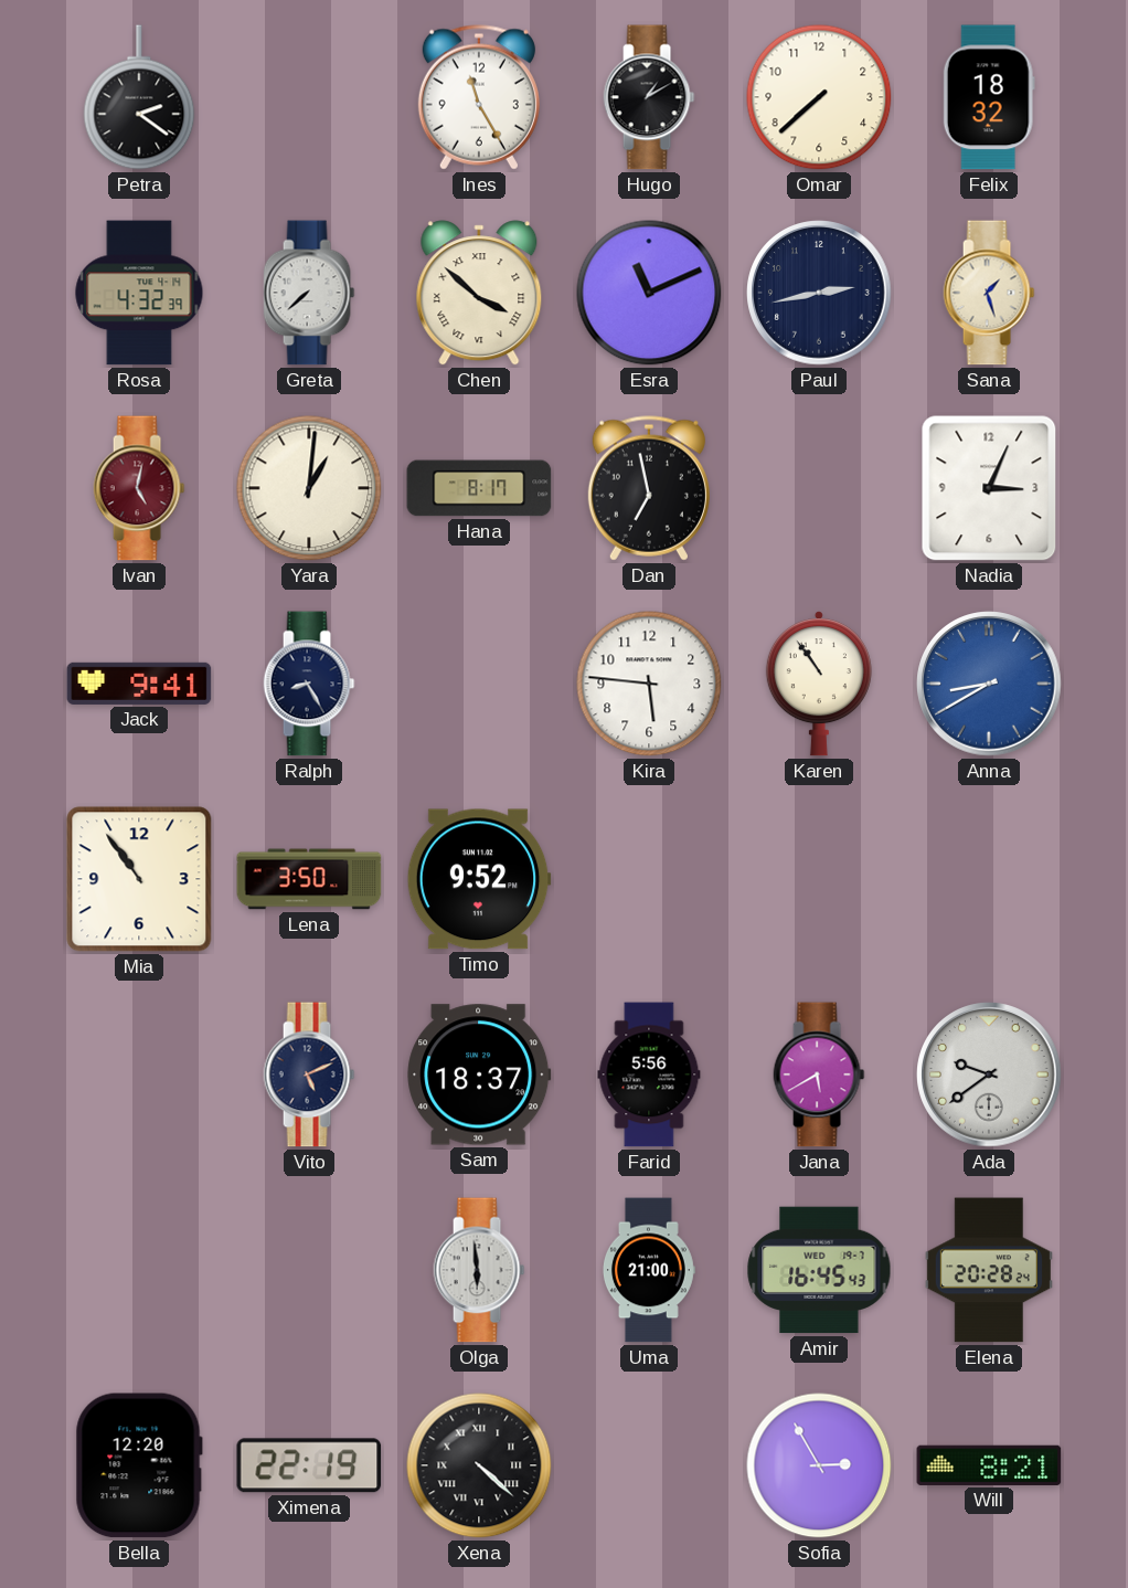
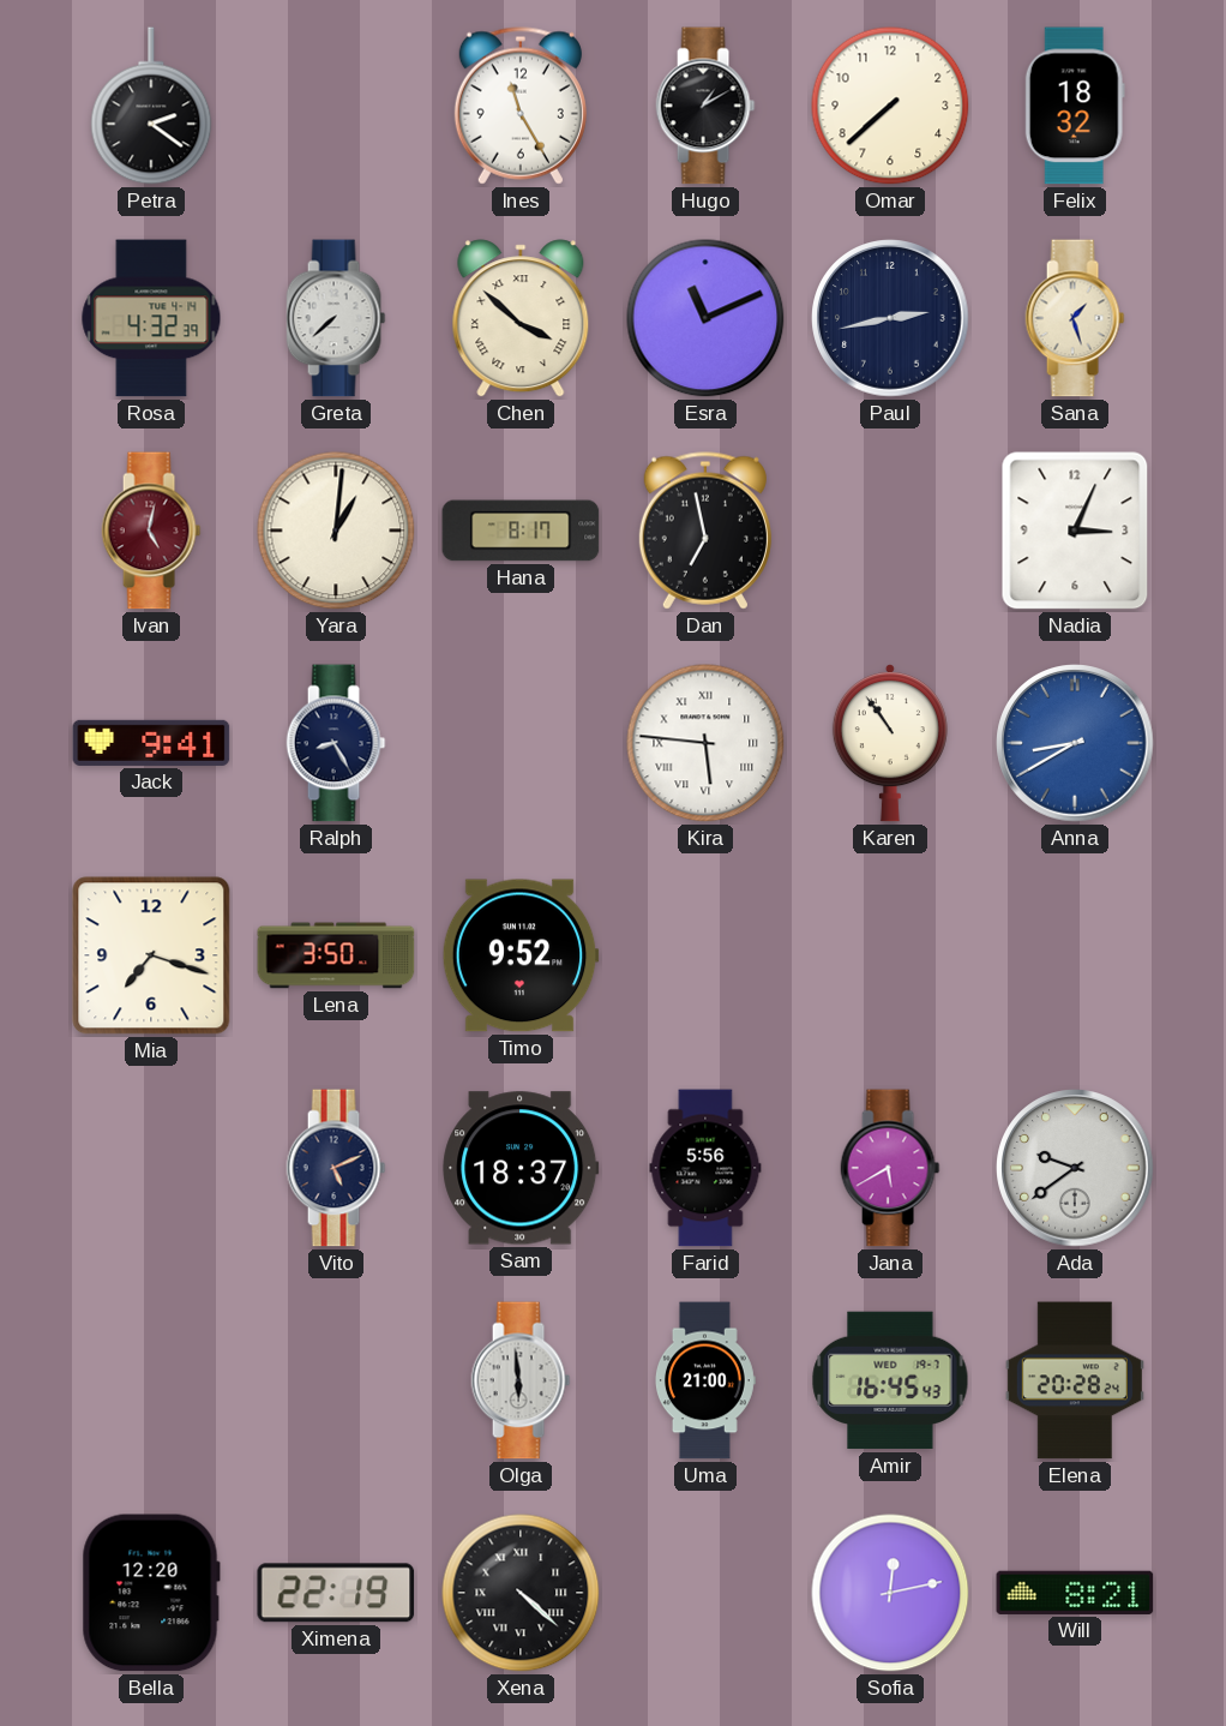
Kira numerals: Arabic -> Roman
Mia: 10:54 -> 7:18
Sofia: 2:55 -> 12:13
